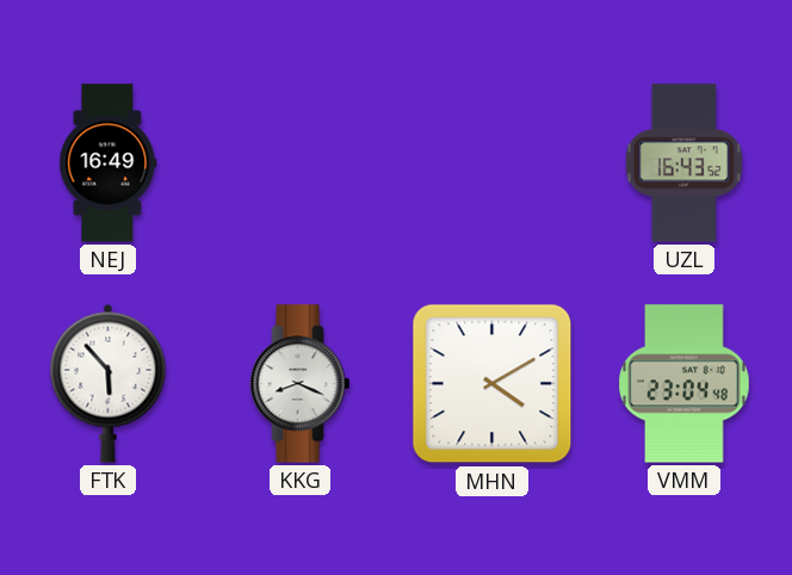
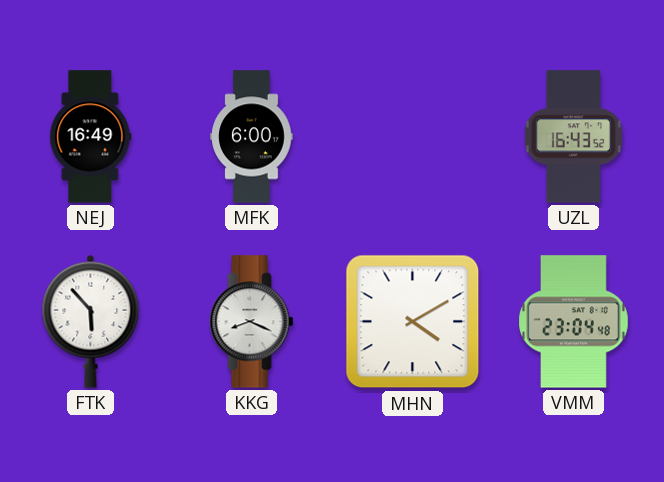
MFK: none -> 6:00
